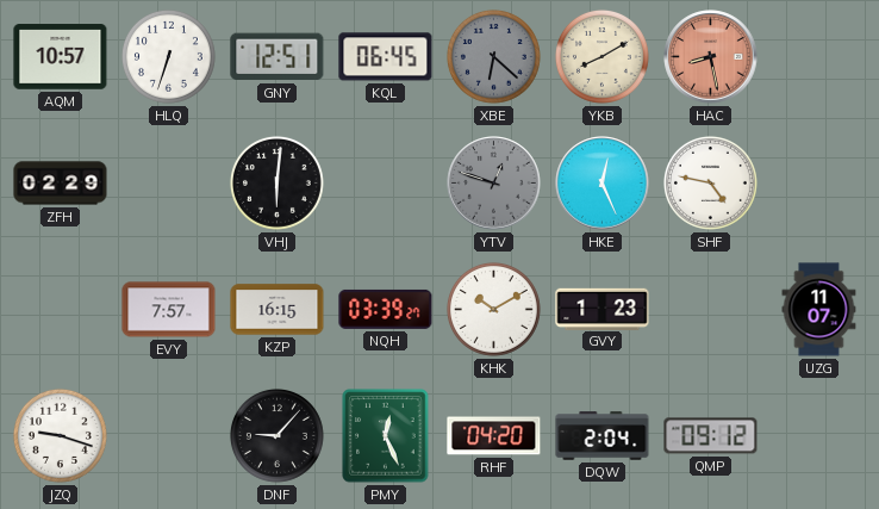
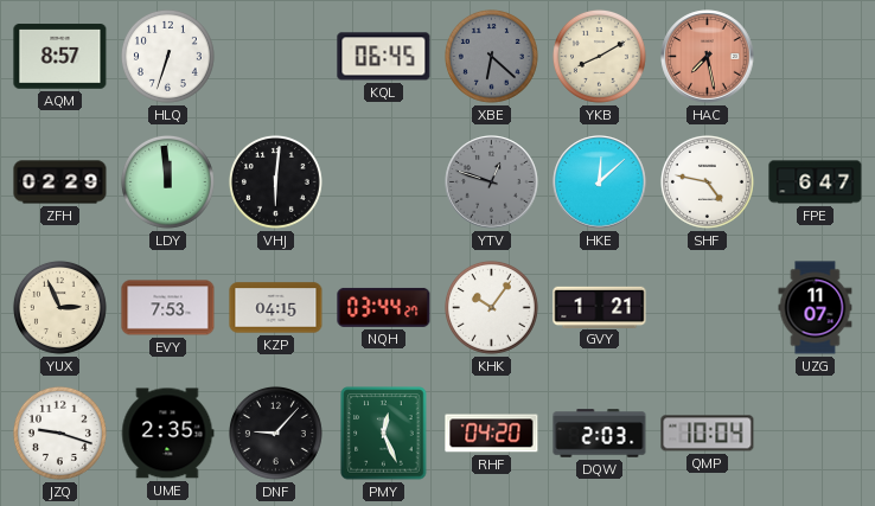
AQM: 10:57 -> 8:57
GNY: 12:51 -> none
HAC: 8:28 -> 7:28
LDY: none -> 11:59
HKE: 12:26 -> 12:08
FPE: none -> 6:47
YUX: none -> 2:56
EVY: 7:57 -> 7:53
KZP: 16:15 -> 04:15
NQH: 03:39 -> 03:44
KHK: 10:10 -> 10:06
GVY: 1:23 -> 1:21
UME: none -> 2:35
DQW: 2:04 -> 2:03
QMP: 09:12 -> 10:04
